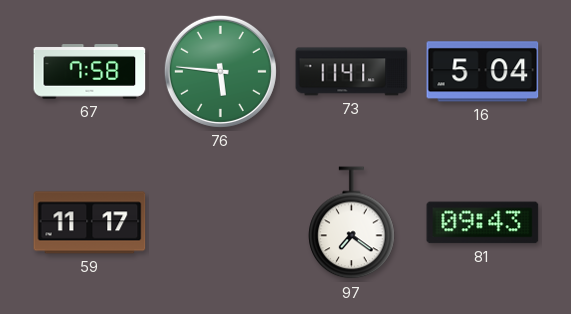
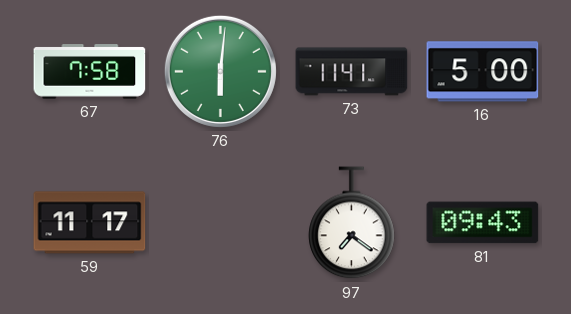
76: 5:46 -> 6:01
16: 5:04 -> 5:00
